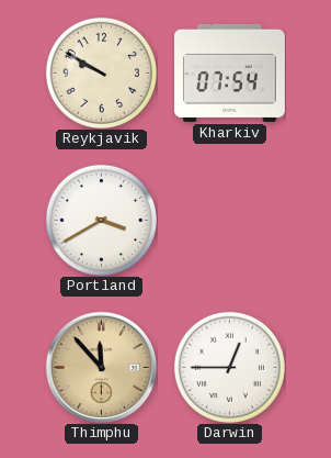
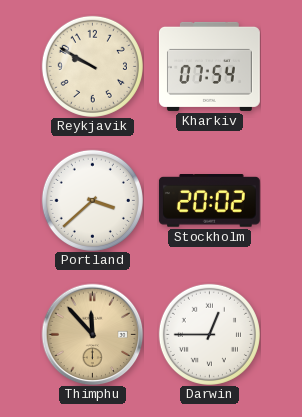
Portland: 3:40 -> 3:38
Stockholm: none -> 20:02
